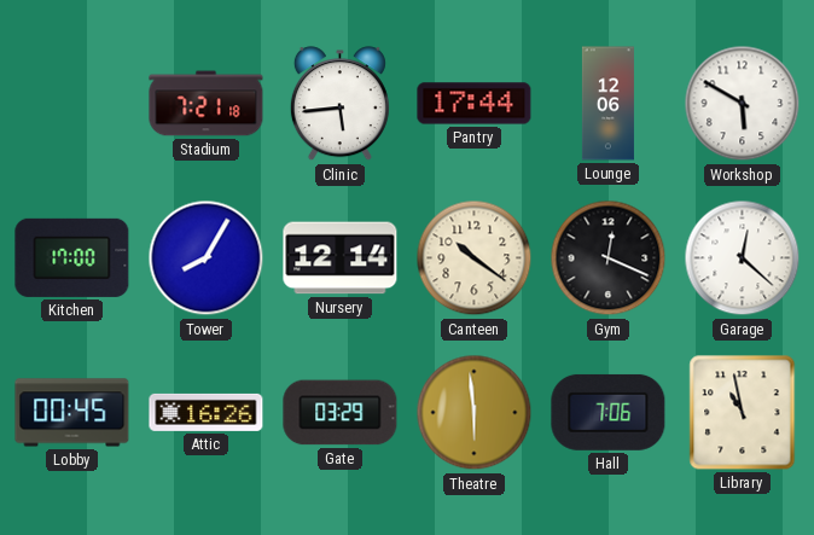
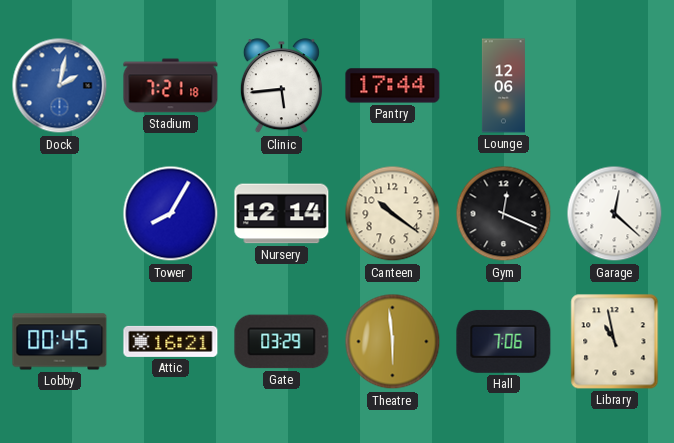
Dock: none -> 2:02
Workshop: 5:50 -> none
Kitchen: 17:00 -> none
Attic: 16:26 -> 16:21
